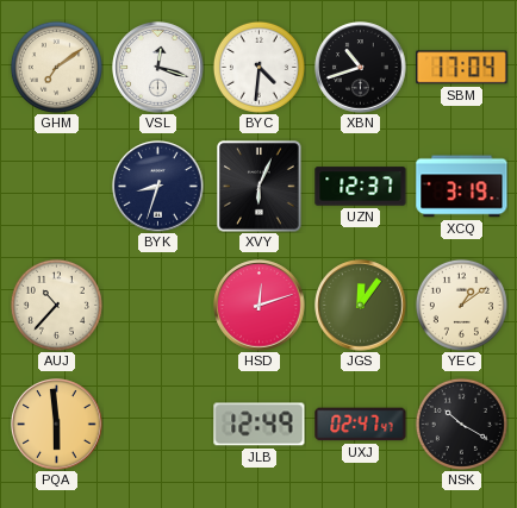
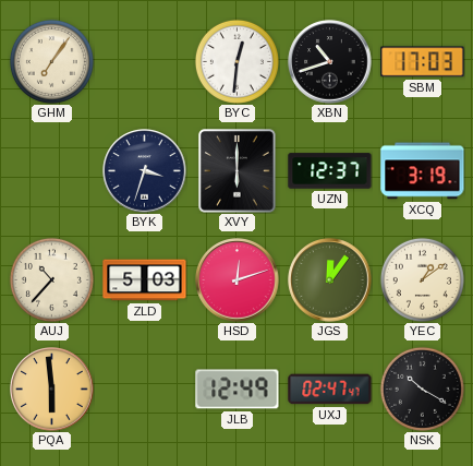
GHM: 7:09 -> 7:06
VSL: 12:18 -> none
BYC: 4:31 -> 12:31
SBM: 17:04 -> 17:03
BYK: 8:33 -> 3:33
XVY: 6:04 -> 6:00
ZLD: none -> 5:03
